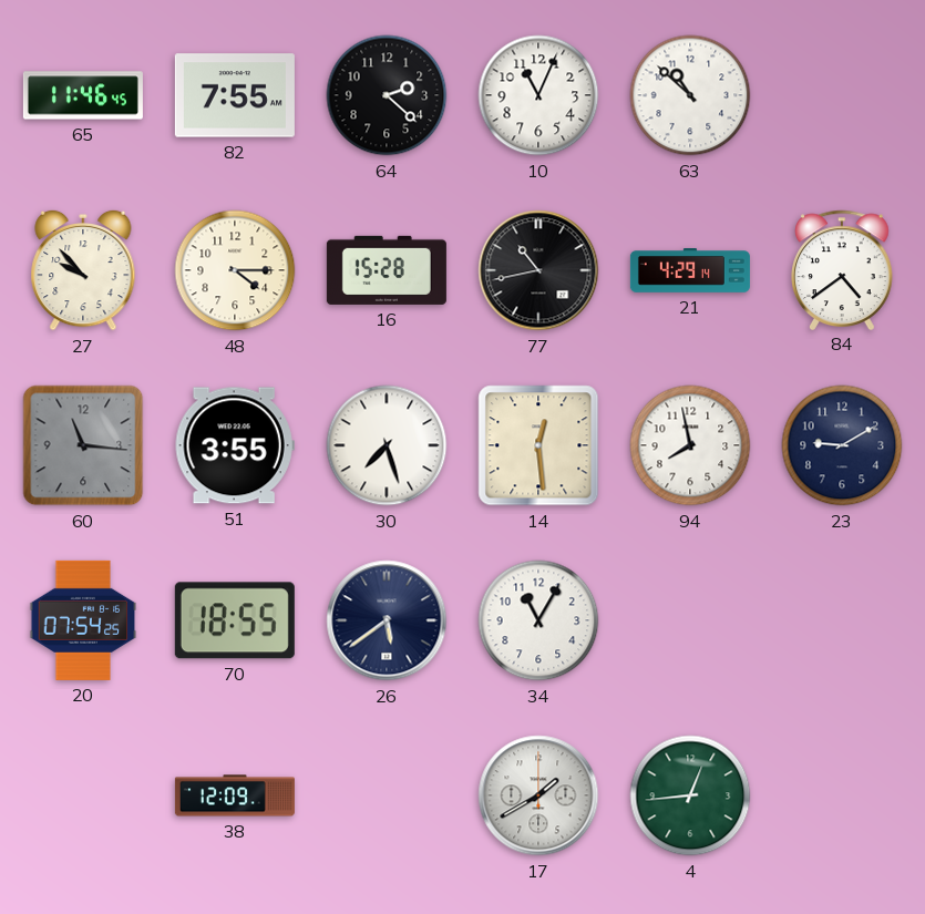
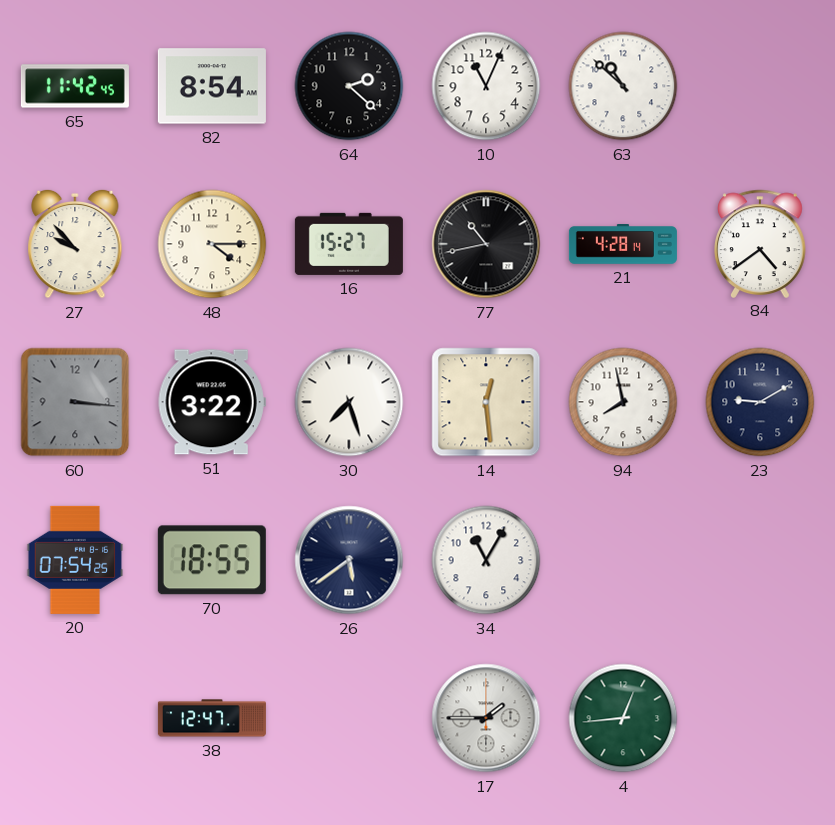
65: 11:46 -> 11:42
82: 7:55 -> 8:54
16: 15:28 -> 15:27
21: 4:29 -> 4:28
60: 11:16 -> 3:16
51: 3:55 -> 3:22
38: 12:09 -> 12:47
17: 1:40 -> 1:45
